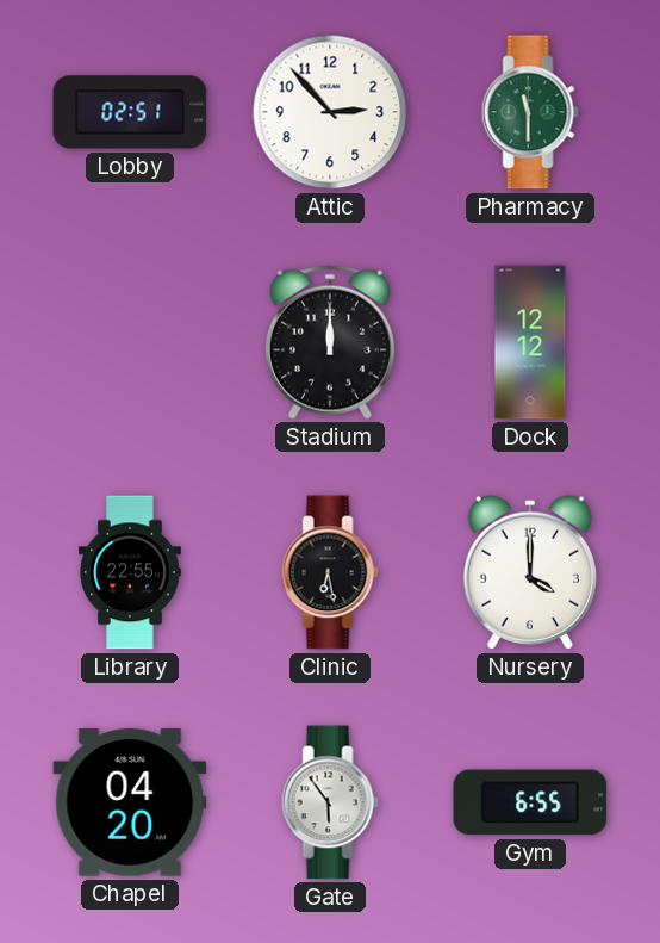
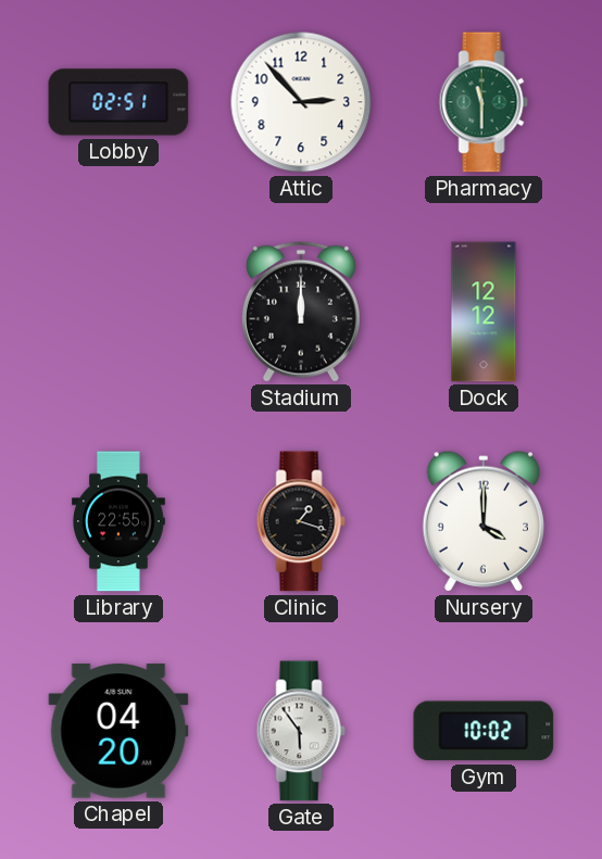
Clinic: 6:28 -> 1:18
Gym: 6:55 -> 10:02
